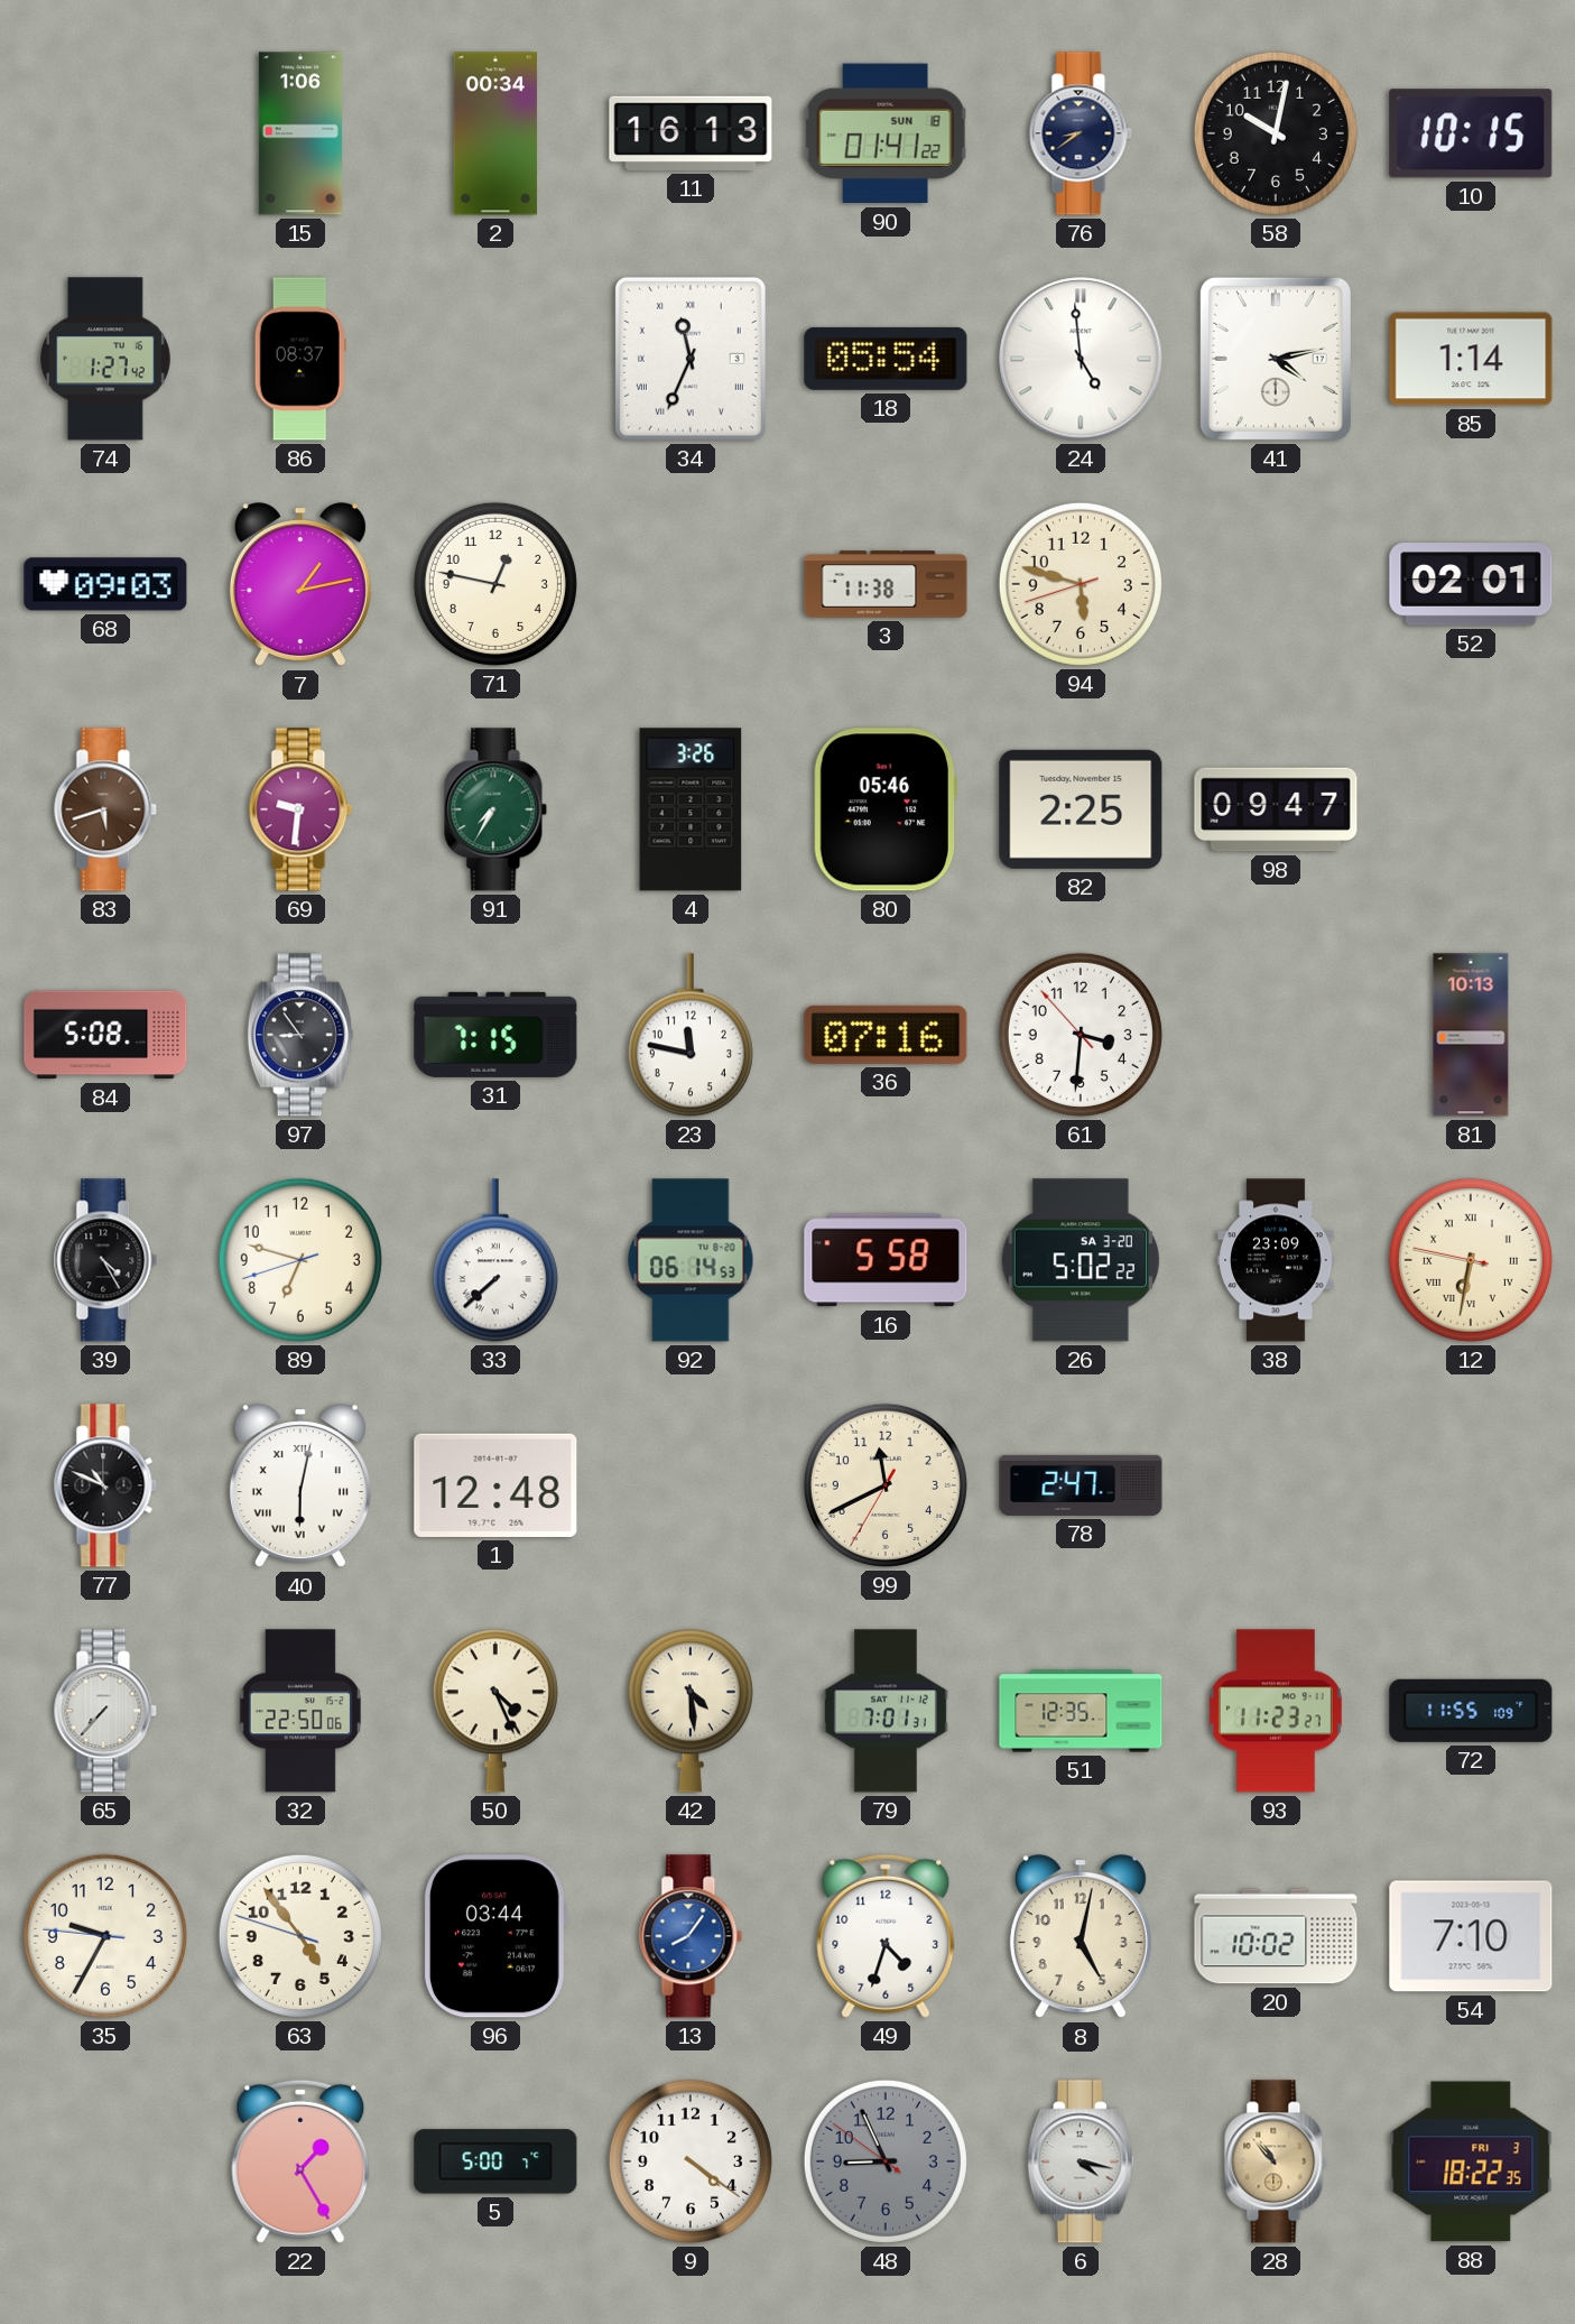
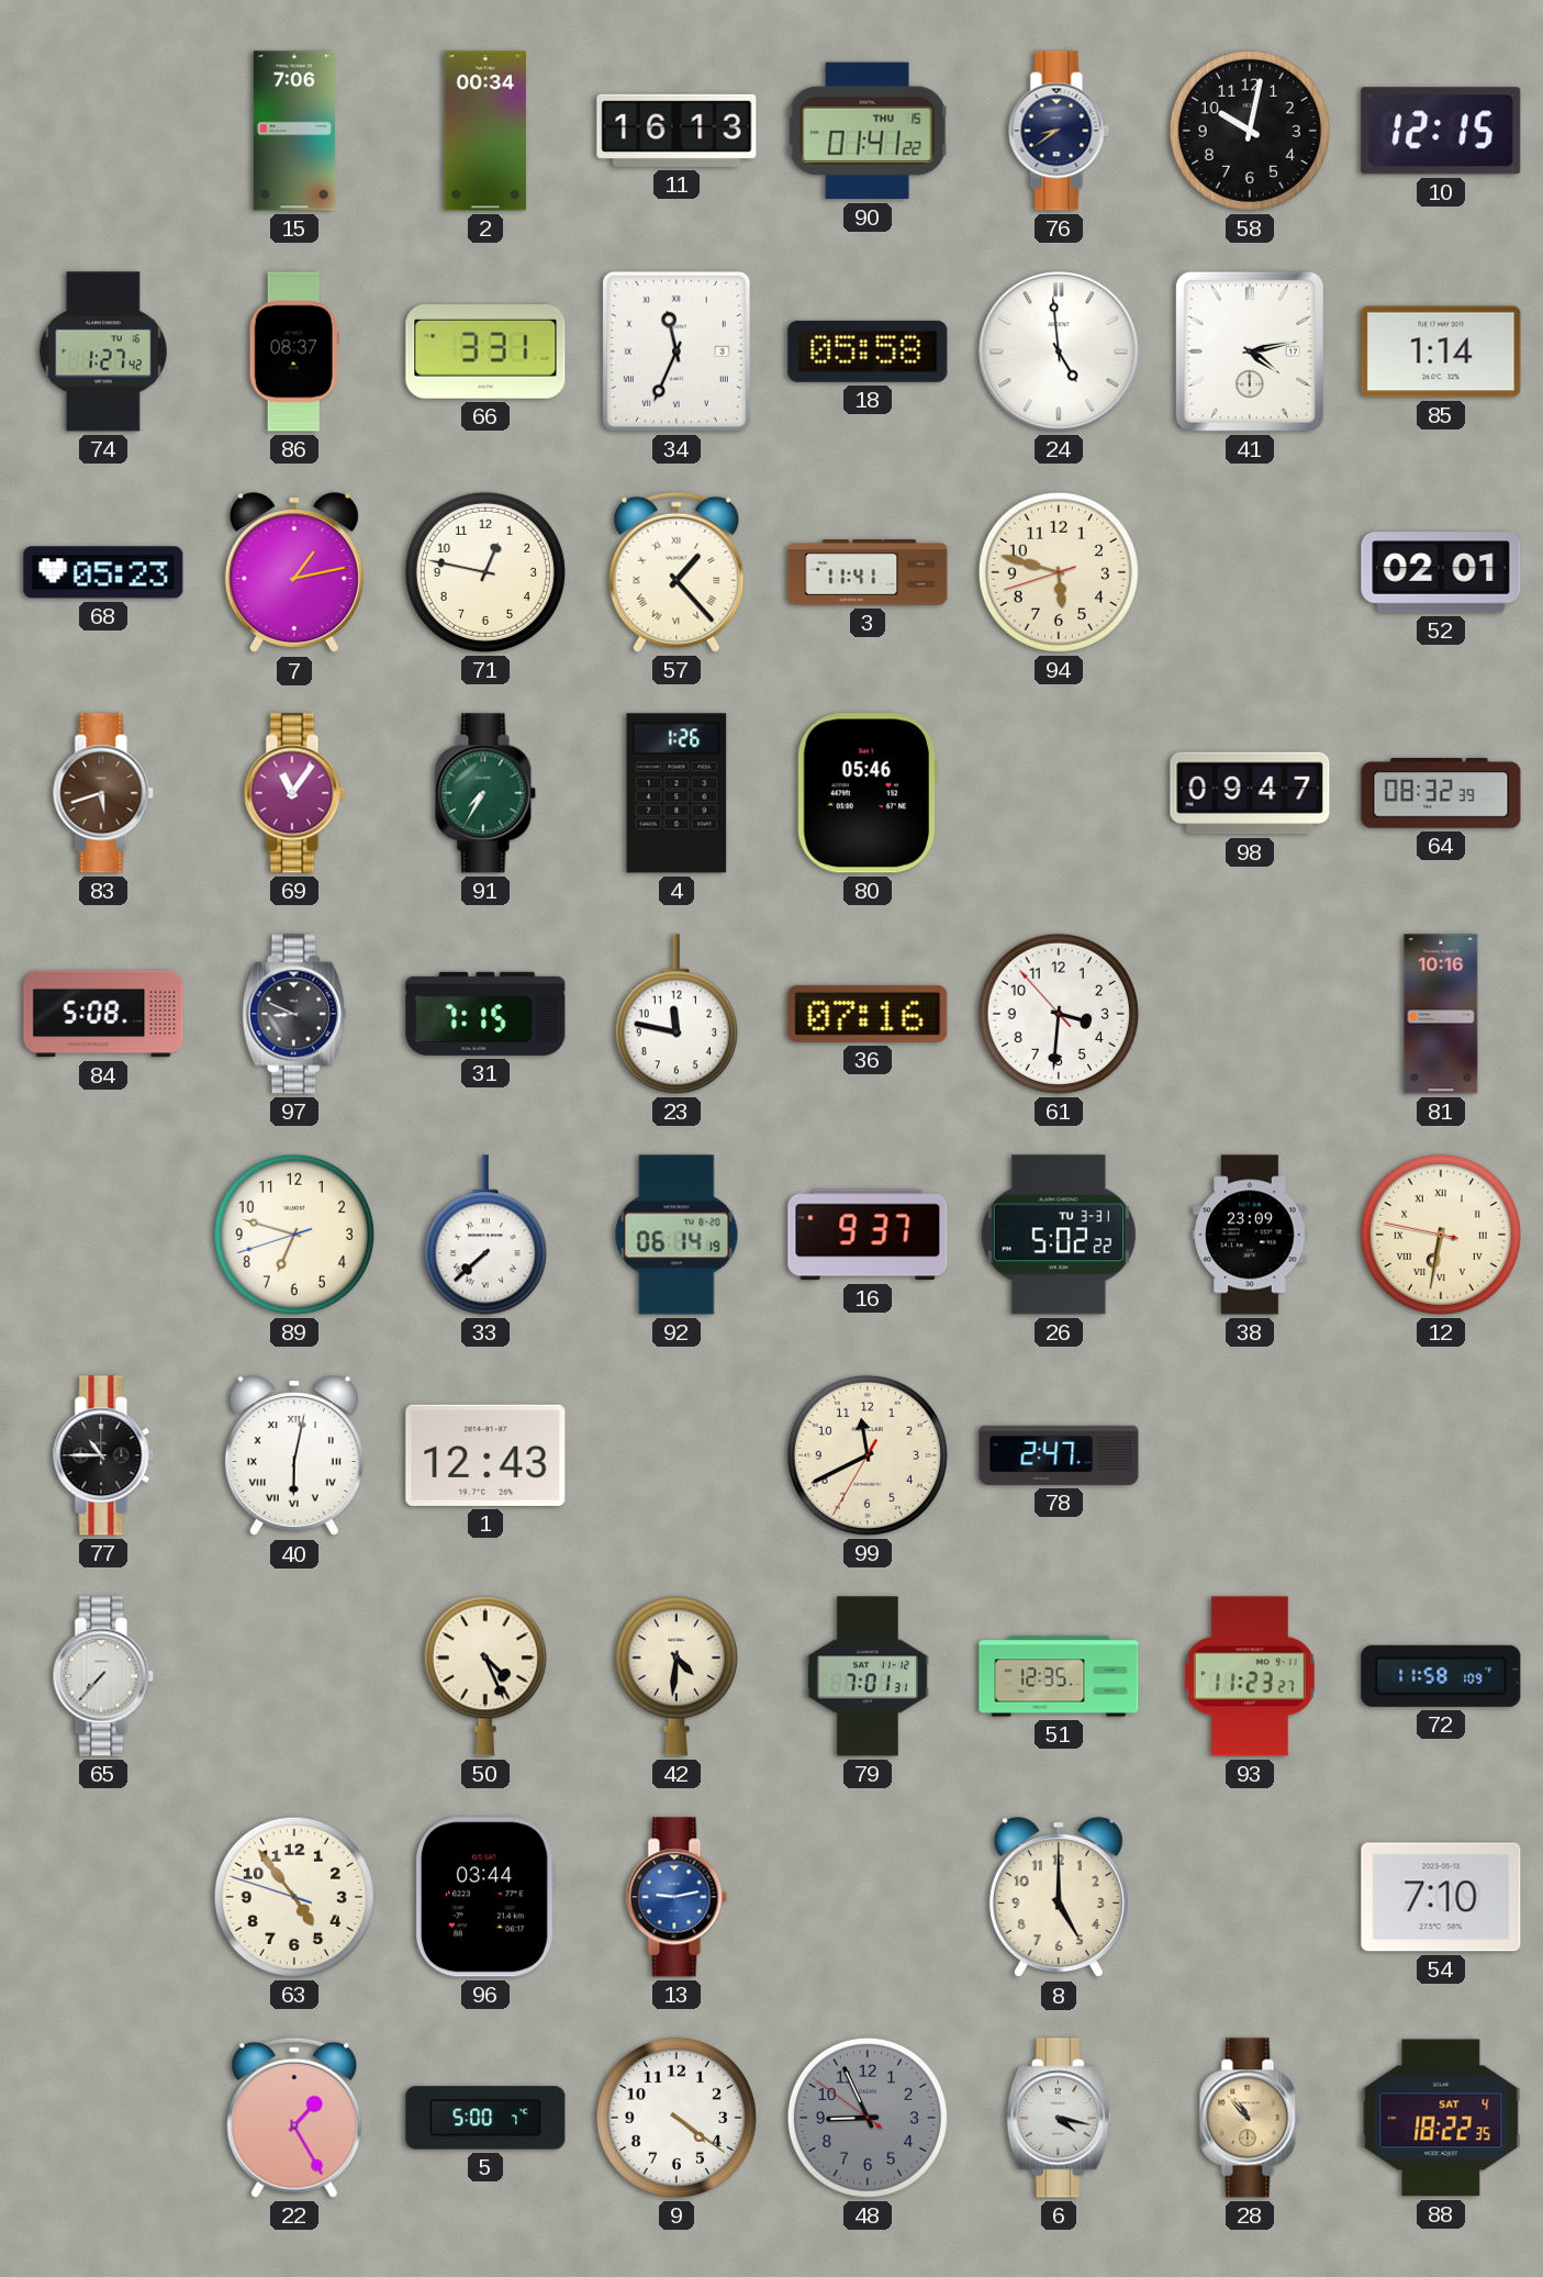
15: 1:06 -> 7:06
90 date: SUN 18 -> THU 15
10: 10:15 -> 12:15
66: none -> 3:31
18: 05:54 -> 05:58
68: 09:03 -> 05:23
57: none -> 1:23
3: 11:38 -> 11:41
69: 9:31 -> 11:06
4: 3:26 -> 1:26
82: 2:25 -> none
64: none -> 08:32
97: 8:54 -> 8:49
81: 10:13 -> 10:16
39: 4:25 -> none
92: 06:14:53 -> 06:14:19
16: 5:58 -> 9:37
26 date: SA 3-20 -> TU 3-31
77: 10:49 -> 10:45
1: 12:48 -> 12:43
32: 22:50 -> none
42: 4:29 -> 4:31
72: 11:55 -> 11:58
35: 9:34 -> none
13: 8:06 -> 9:13
49: 4:33 -> none
8: 5:02 -> 5:00
20: 10:02 -> none
88 date: FRI 3 -> SAT 4
